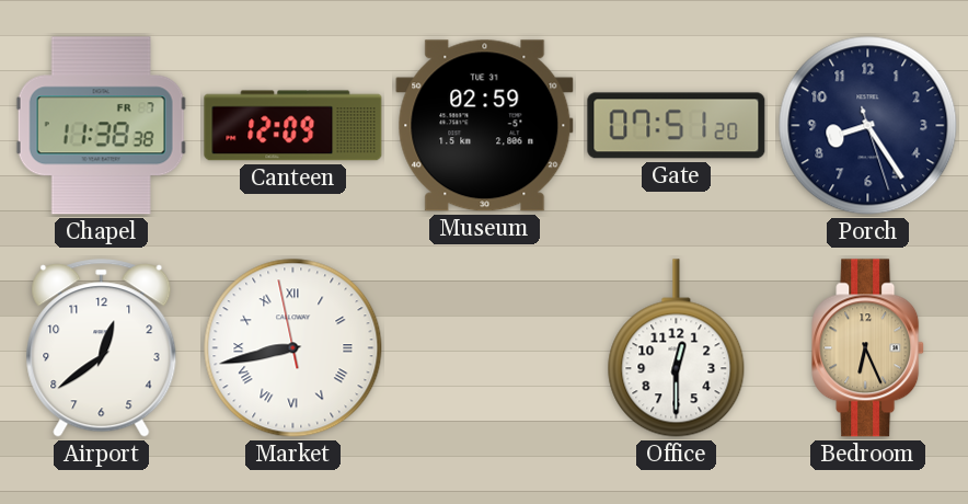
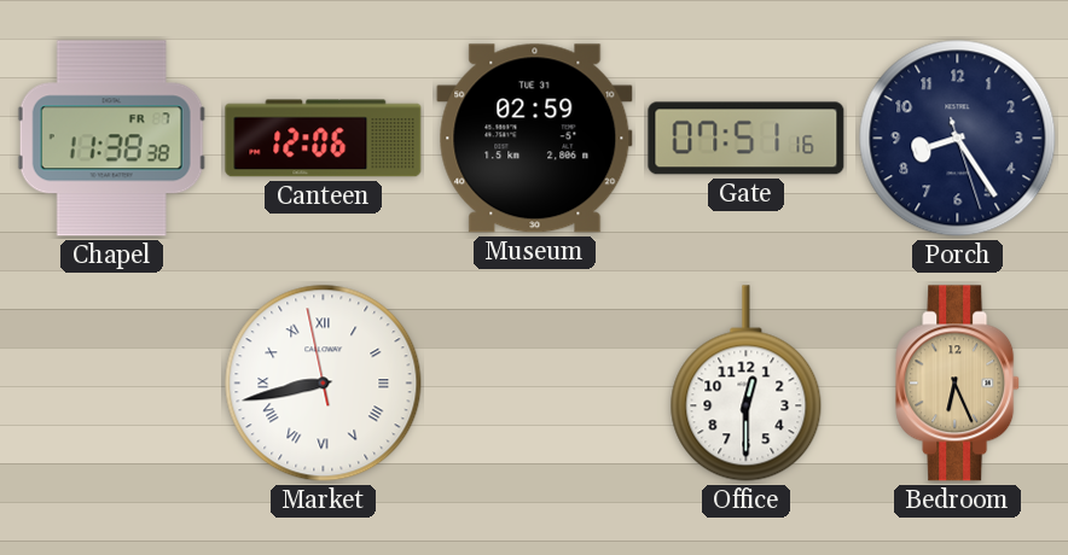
Canteen: 12:09 -> 12:06
Gate: 07:51:20 -> 07:51:16
Airport: 12:39 -> none
